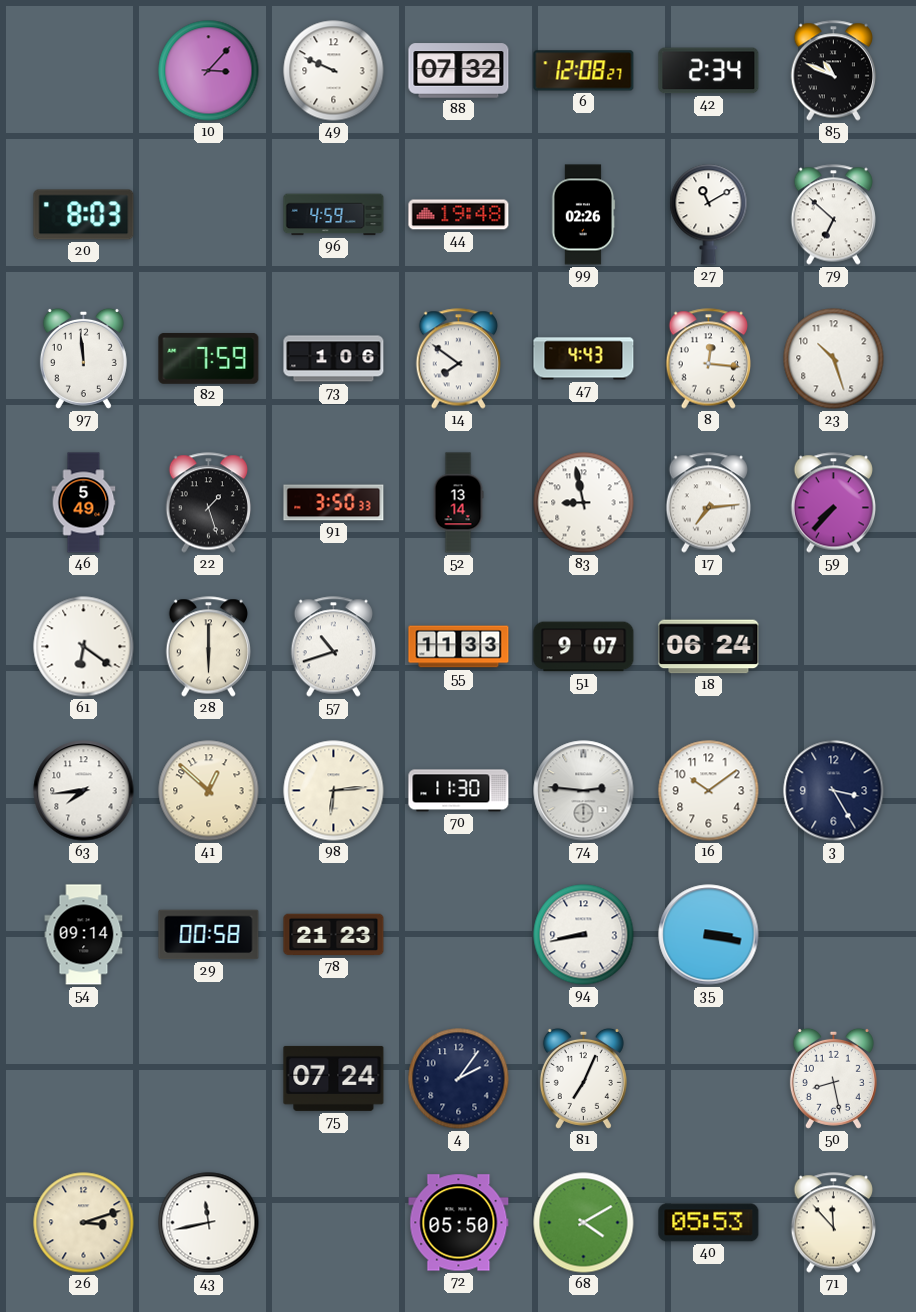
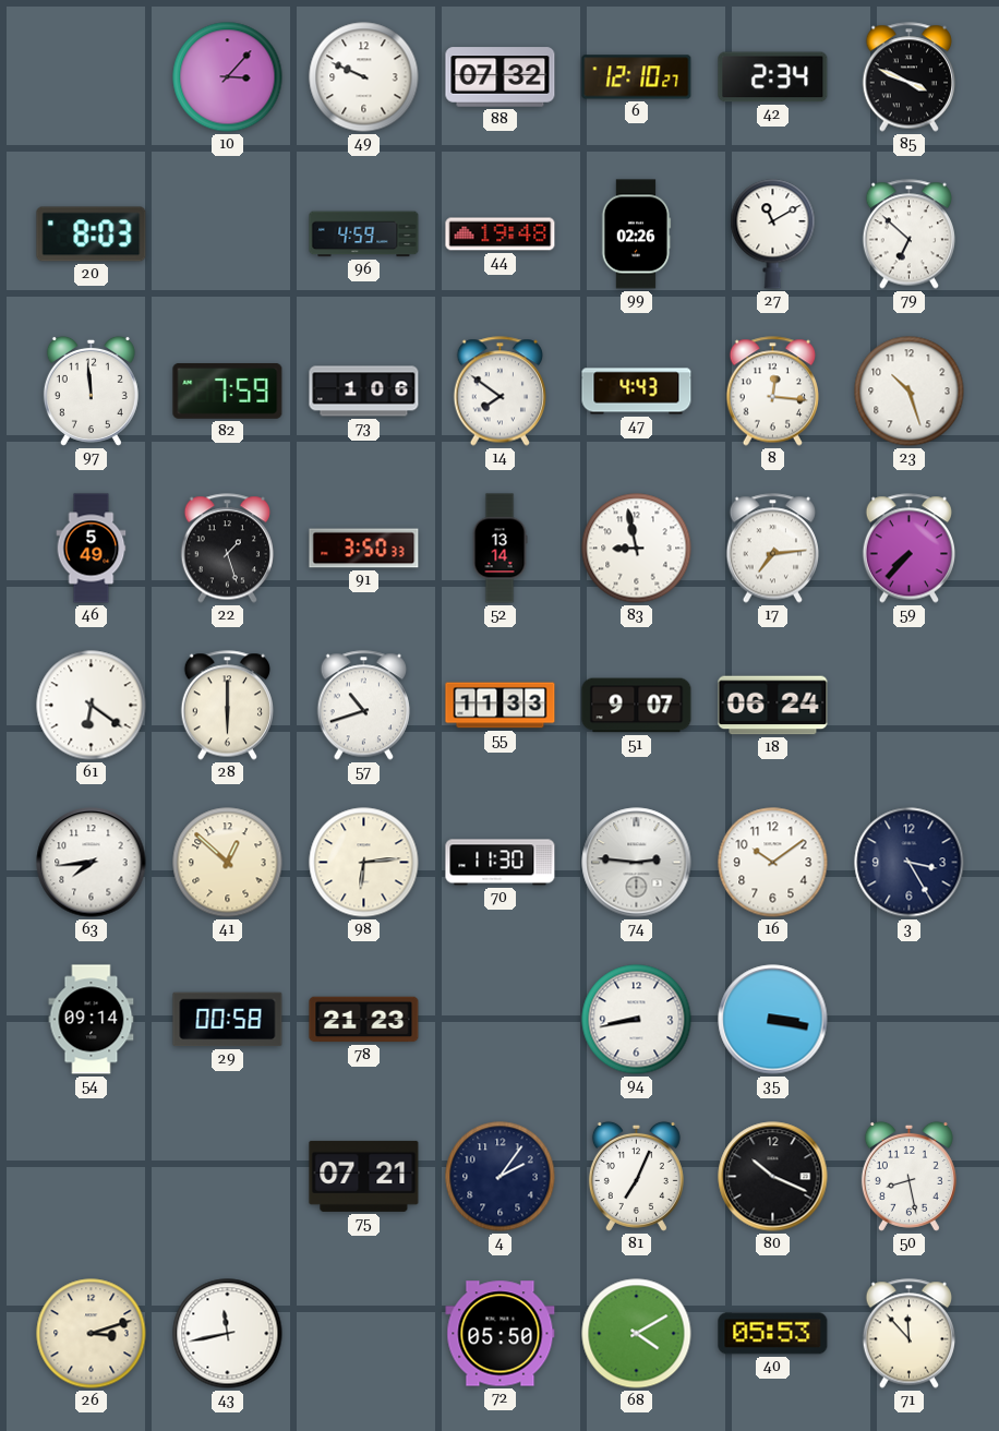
6: 12:08 -> 12:10
85: 10:49 -> 3:49
75: 07:24 -> 07:21
80: none -> 10:19
